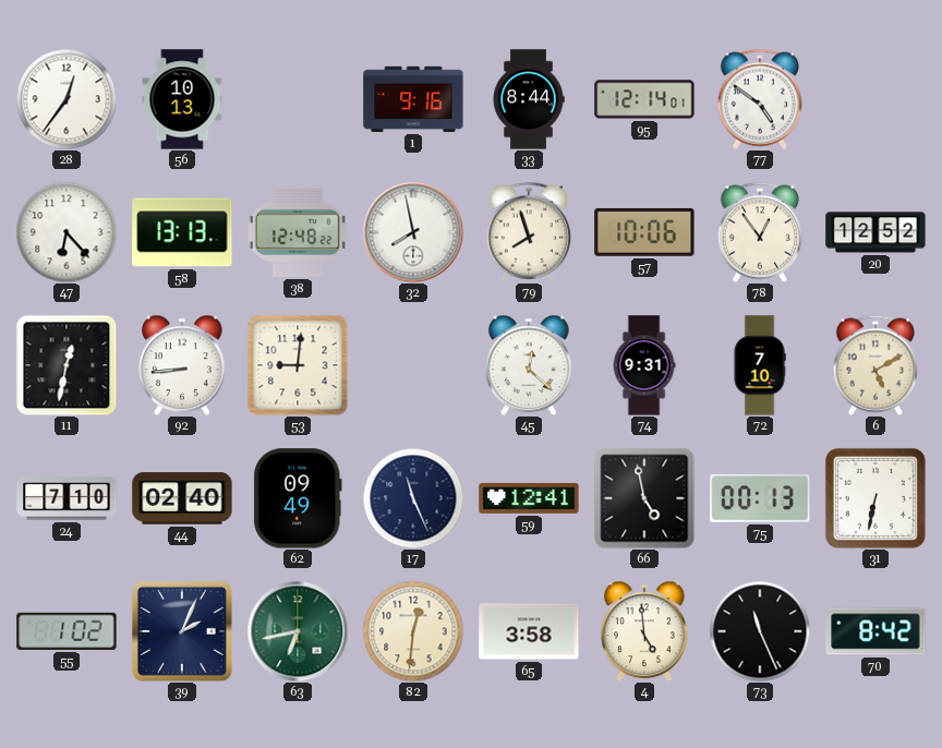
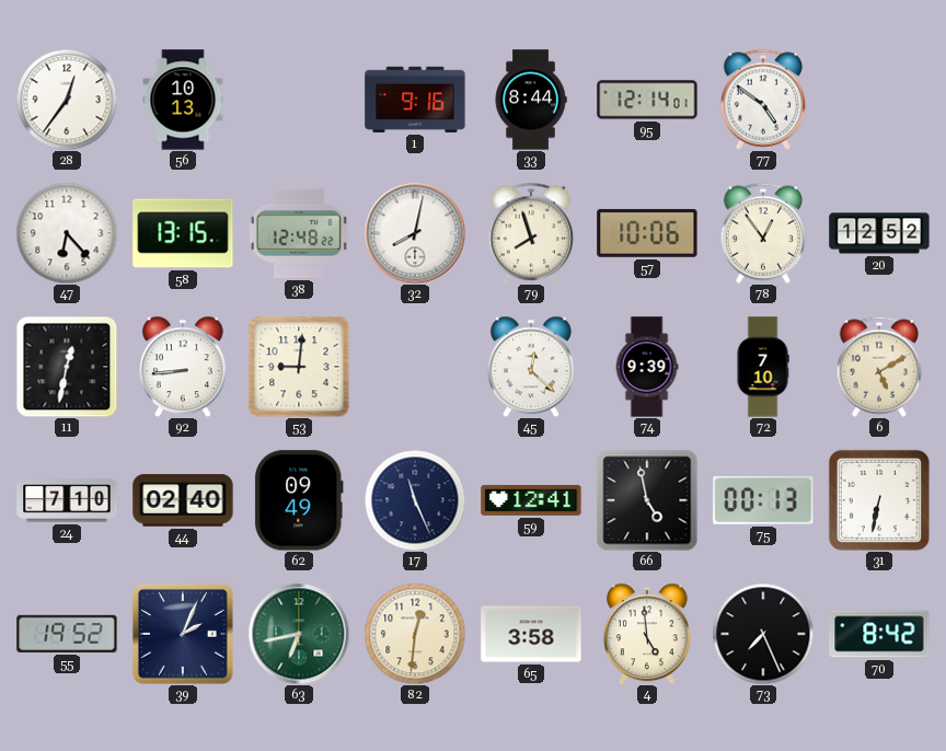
58: 13:13 -> 13:15
32: 7:58 -> 8:02
74: 9:31 -> 9:39
55: 1:02 -> 19:52
73: 11:26 -> 7:26
